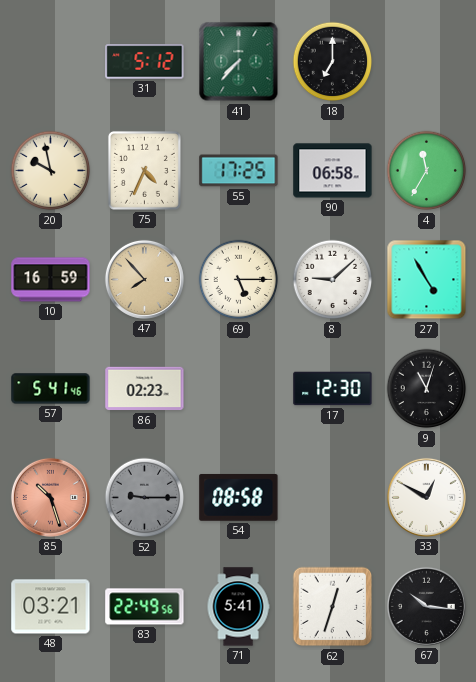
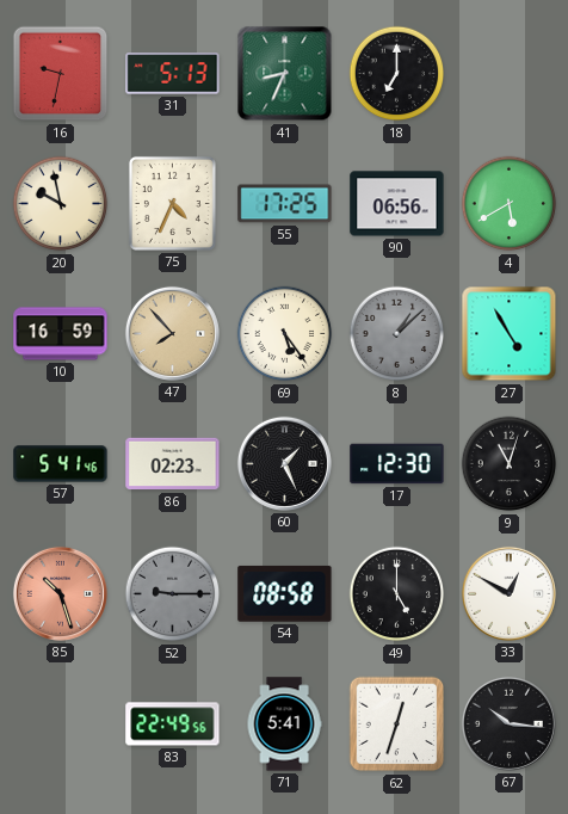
16: none -> 9:32
31: 5:12 -> 5:13
41: 7:37 -> 8:34
90: 06:58 -> 06:56
4: 11:35 -> 5:40
69: 5:15 -> 5:24
8: 9:08 -> 1:08
8 dial: white -> grey
60: none -> 1:26
49: none -> 5:00
48: 03:21 -> none
